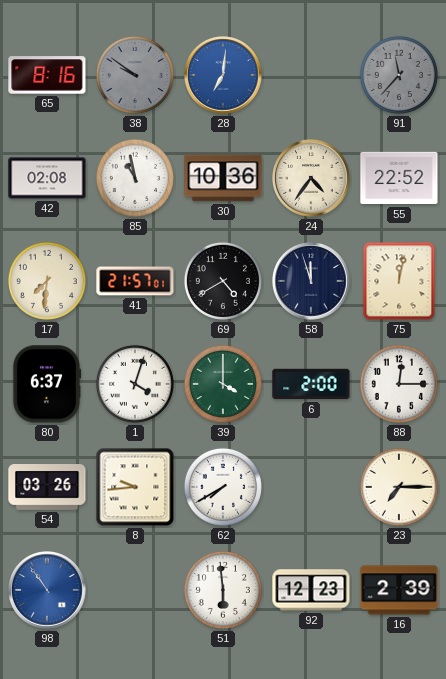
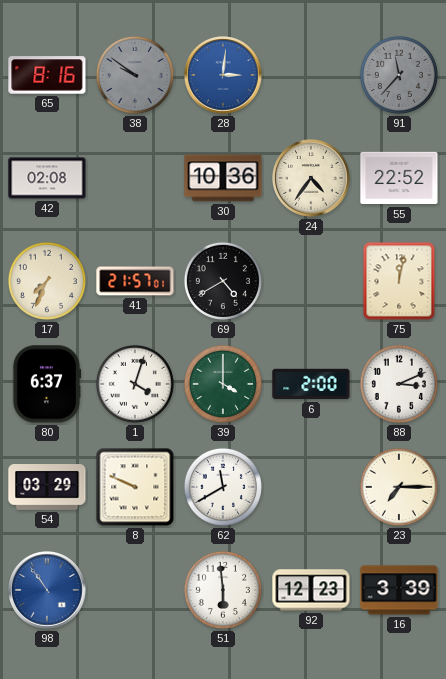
28: 7:01 -> 3:01
85: 10:58 -> none
17: 7:31 -> 7:34
58: 11:57 -> none
88: 12:15 -> 3:11
54: 03:26 -> 03:29
8: 9:44 -> 9:49
62: 7:40 -> 11:40
16: 2:39 -> 3:39
